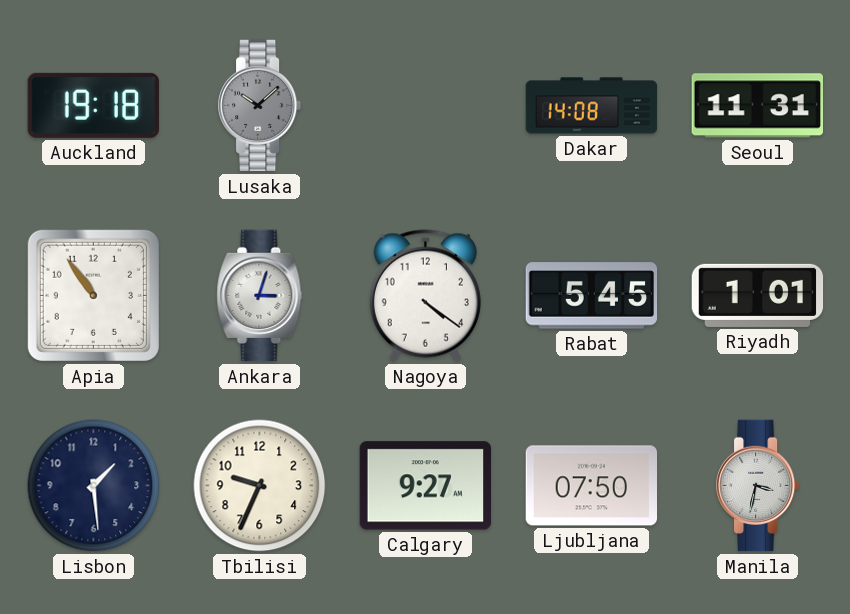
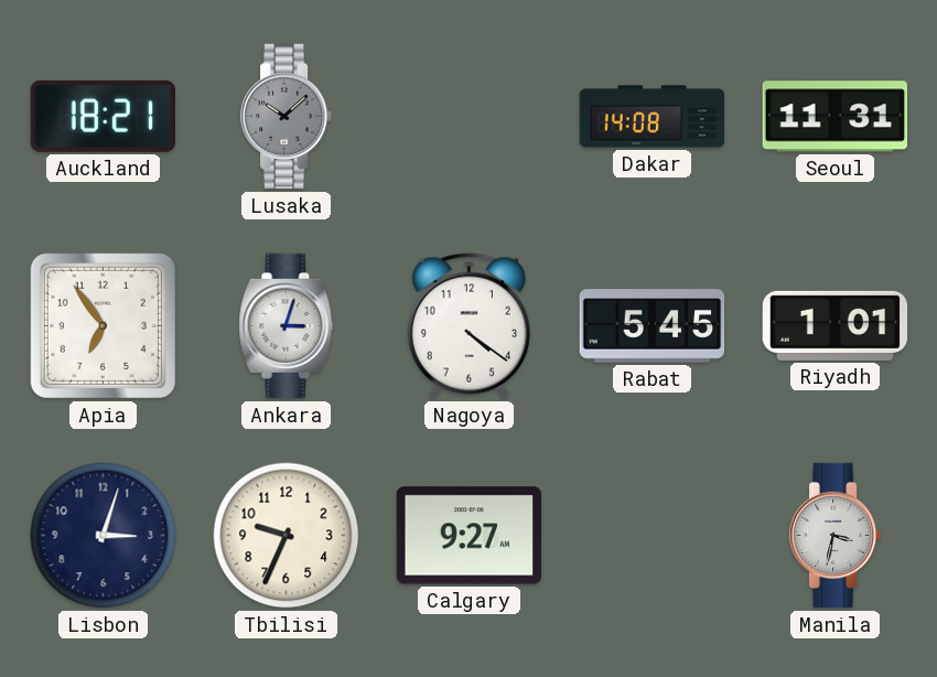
Auckland: 19:18 -> 18:21
Apia: 10:54 -> 6:54
Lisbon: 1:29 -> 3:03
Ljubljana: 07:50 -> none
